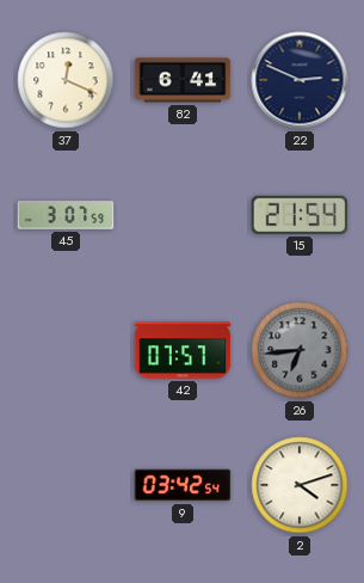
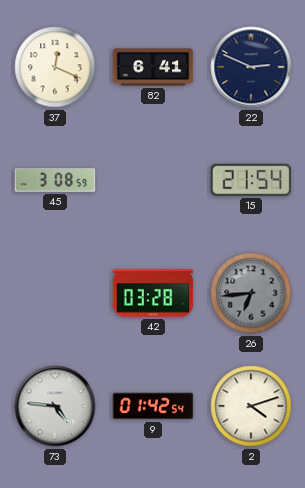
45: 3:07 -> 3:08
42: 07:57 -> 03:28
73: none -> 4:46
9: 03:42 -> 01:42
